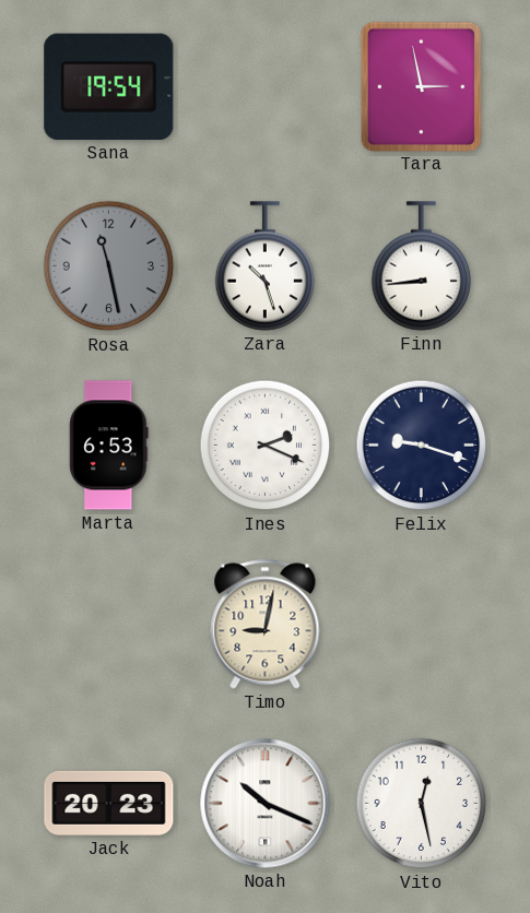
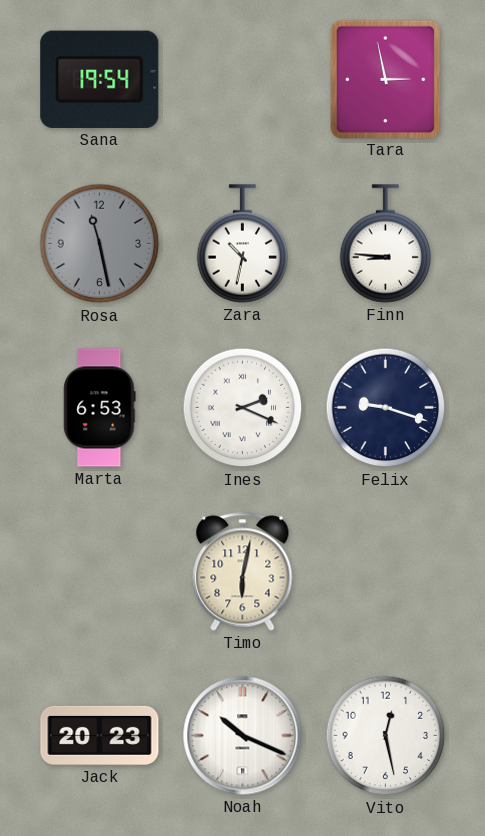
Zara: 10:27 -> 10:32
Finn: 8:44 -> 8:46
Timo: 9:02 -> 6:02
